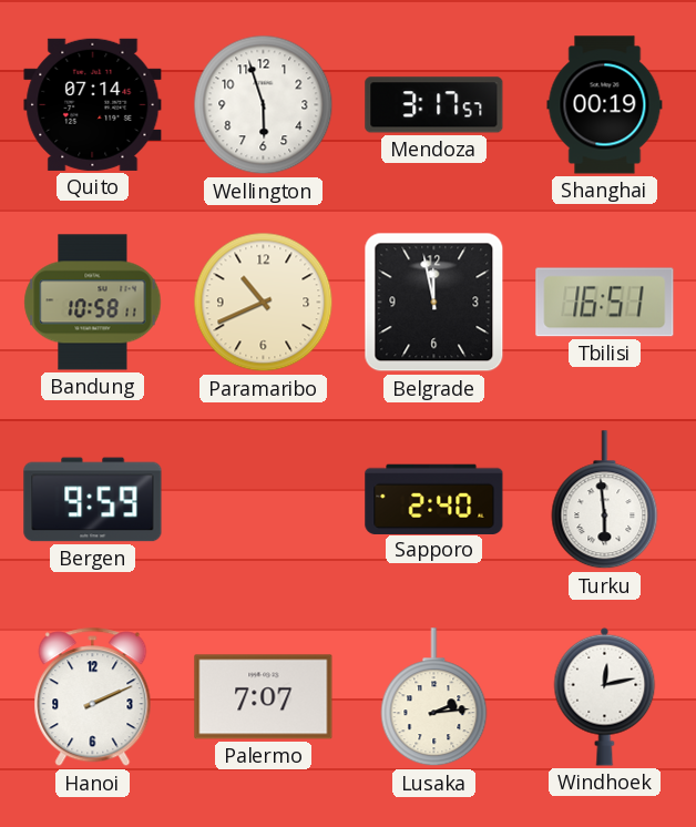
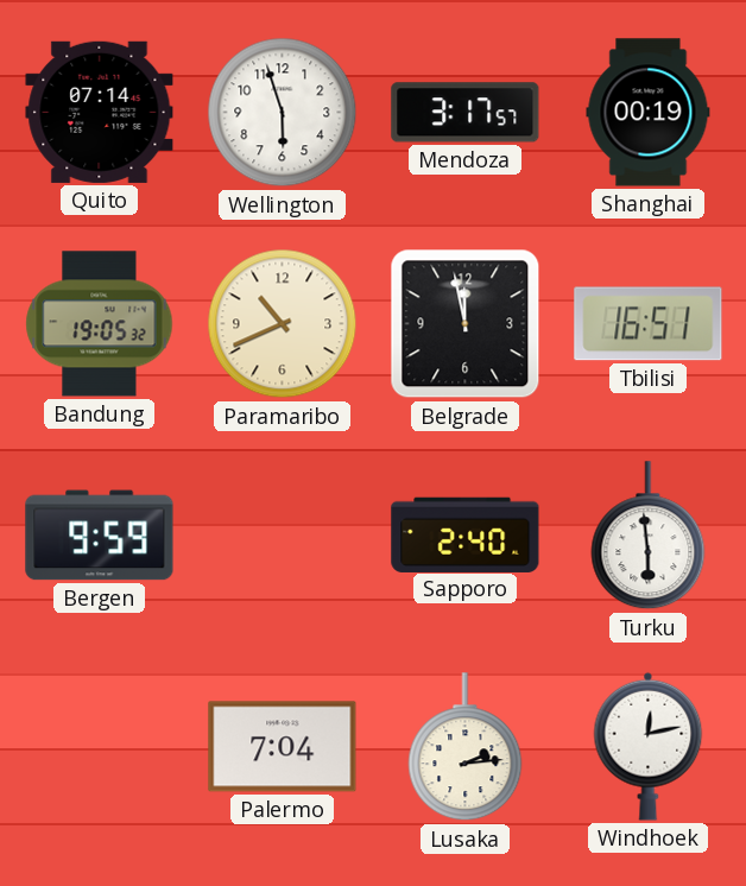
Bandung: 10:58 -> 19:05
Hanoi: 2:11 -> none
Palermo: 7:07 -> 7:04
